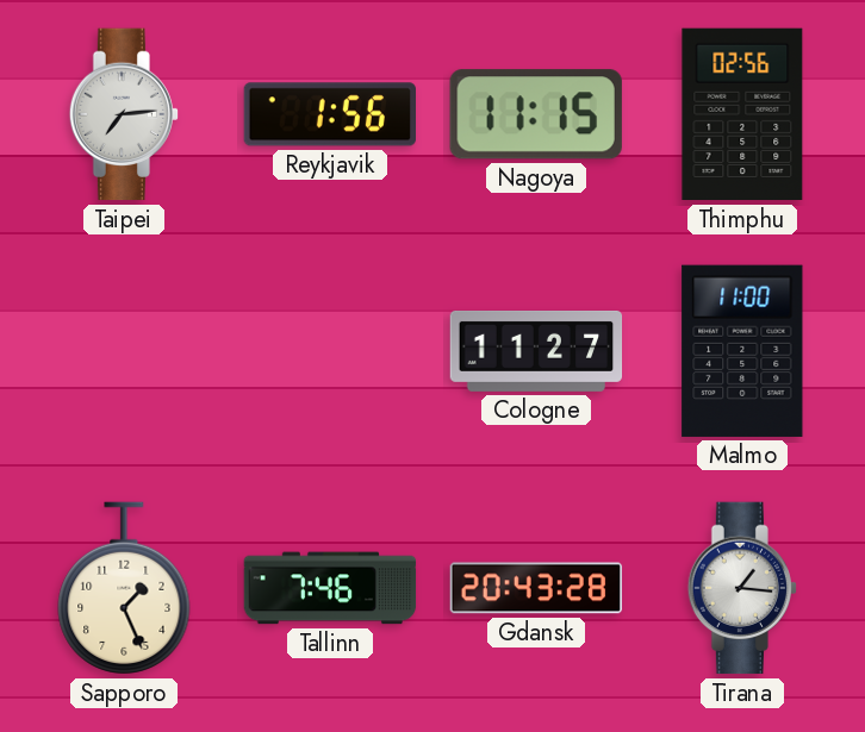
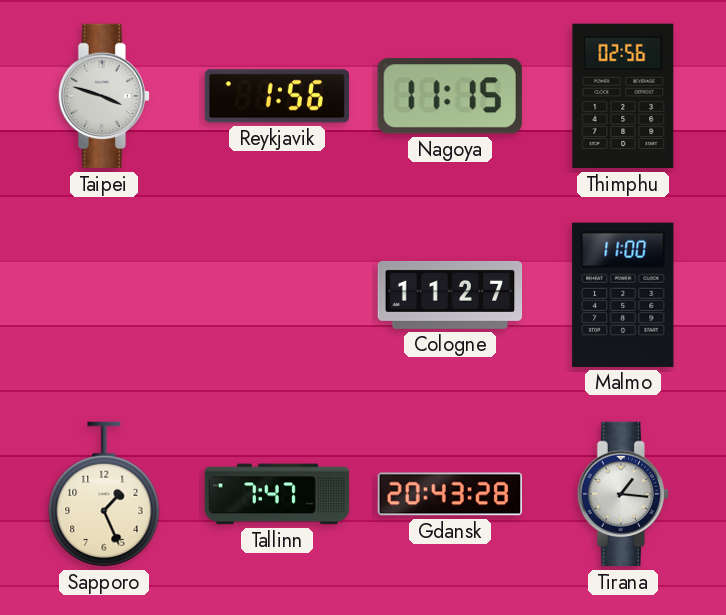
Taipei: 7:14 -> 3:48
Tallinn: 7:46 -> 7:47
